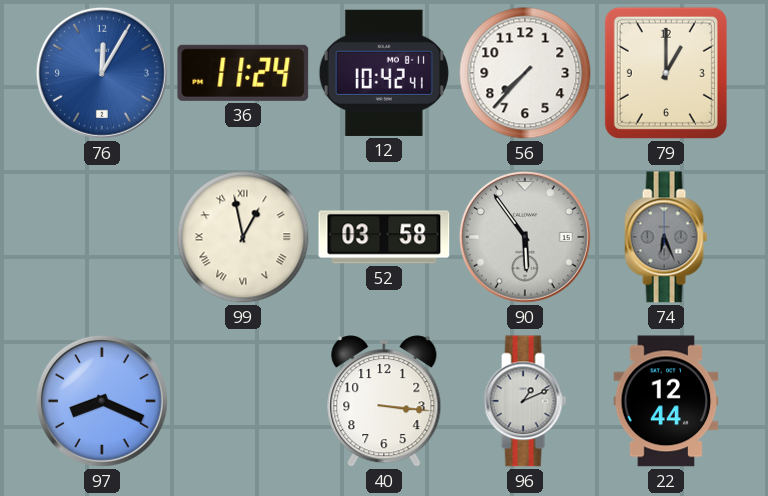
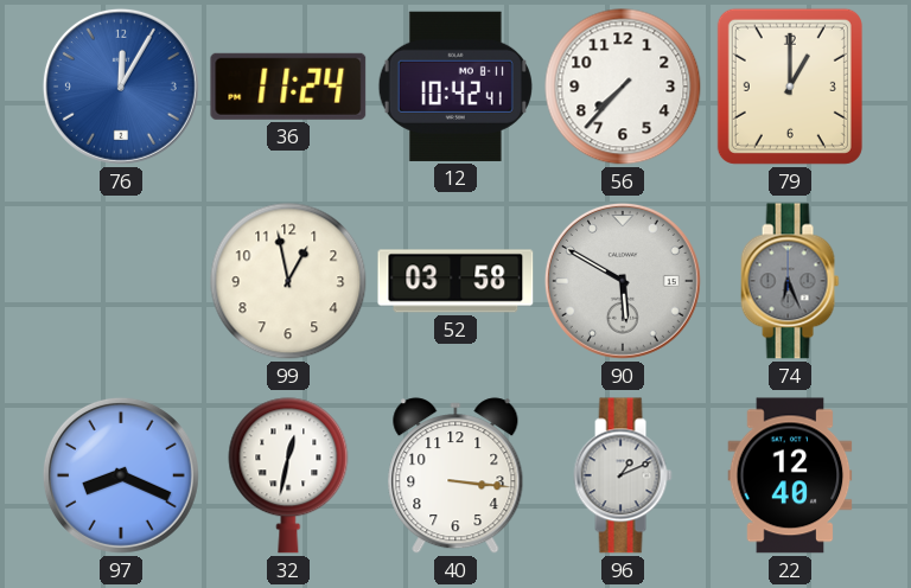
99 numerals: Roman -> Arabic
90: 5:54 -> 5:50
32: none -> 12:32
22: 12:44 -> 12:40
